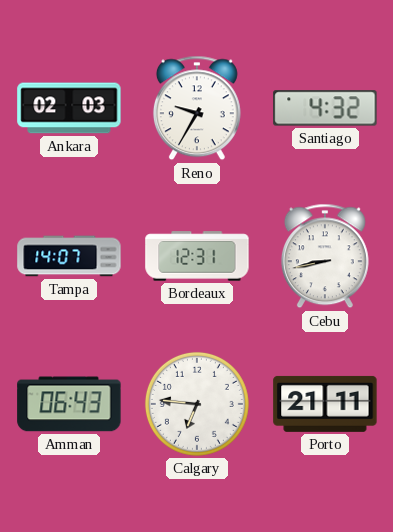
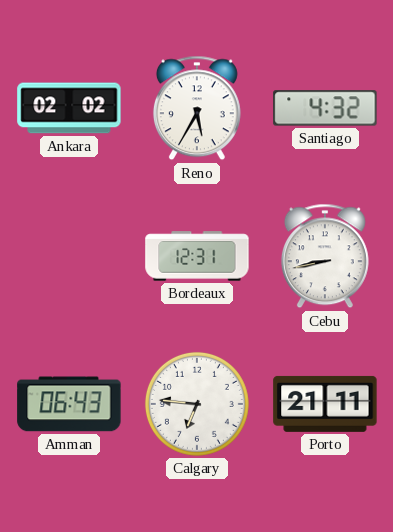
Ankara: 02:03 -> 02:02
Reno: 9:35 -> 5:35
Tampa: 14:07 -> none
